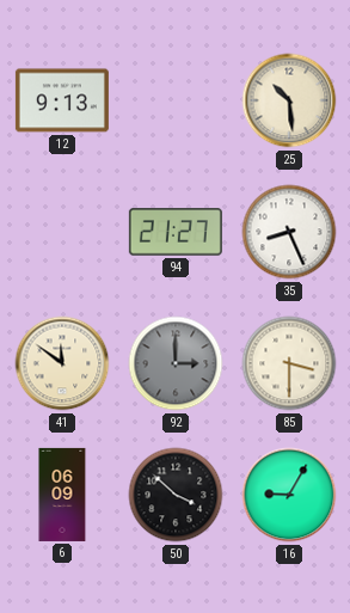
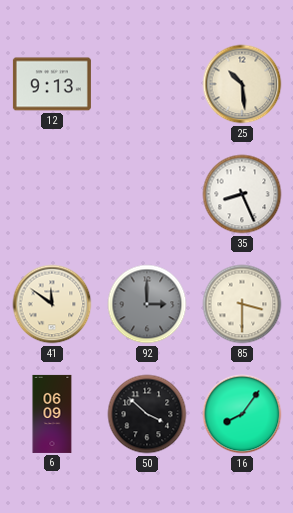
94: 21:27 -> none
16: 9:05 -> 8:06
